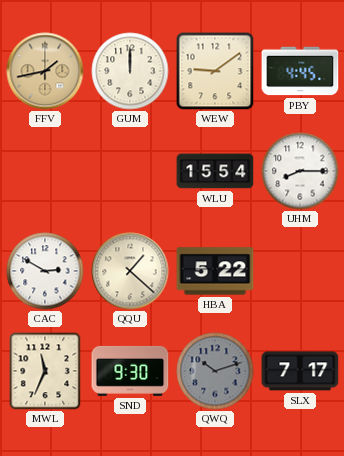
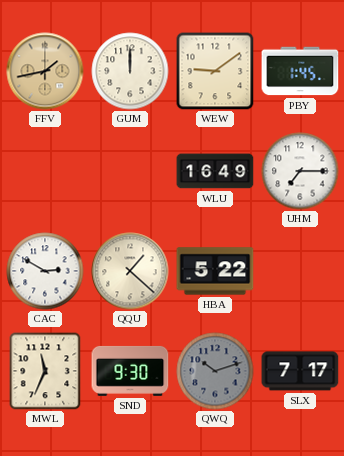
PBY: 4:45 -> 1:45
WLU: 15:54 -> 16:49
UHM: 8:15 -> 7:15
